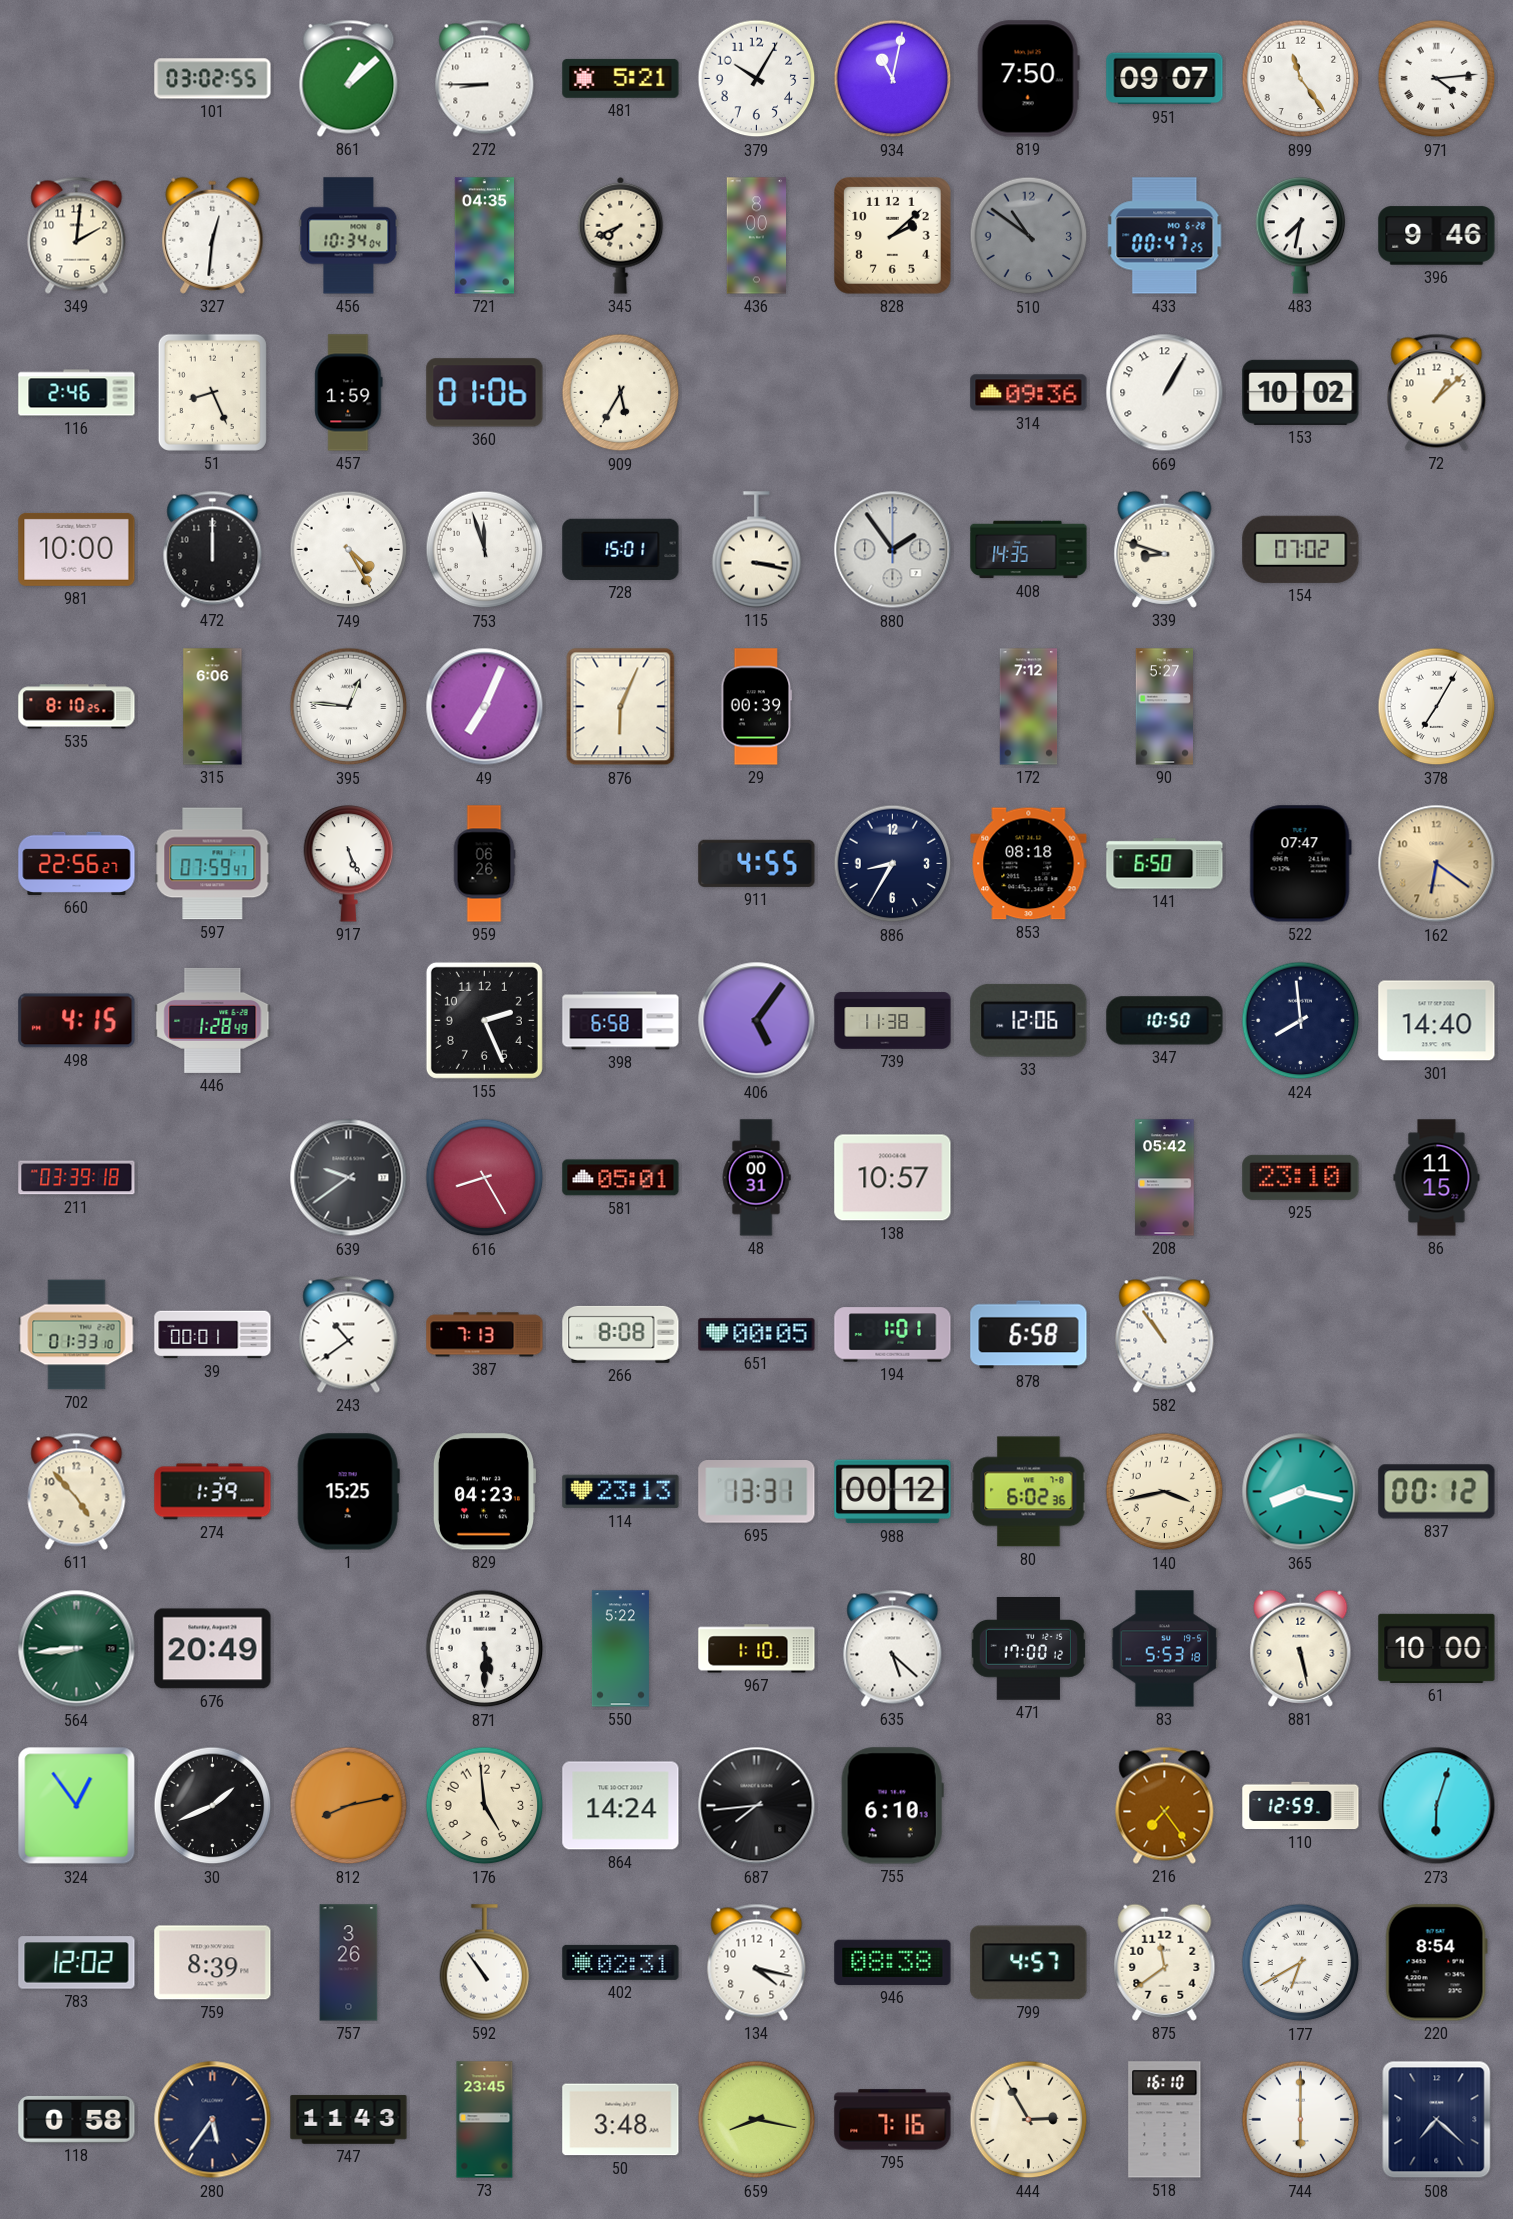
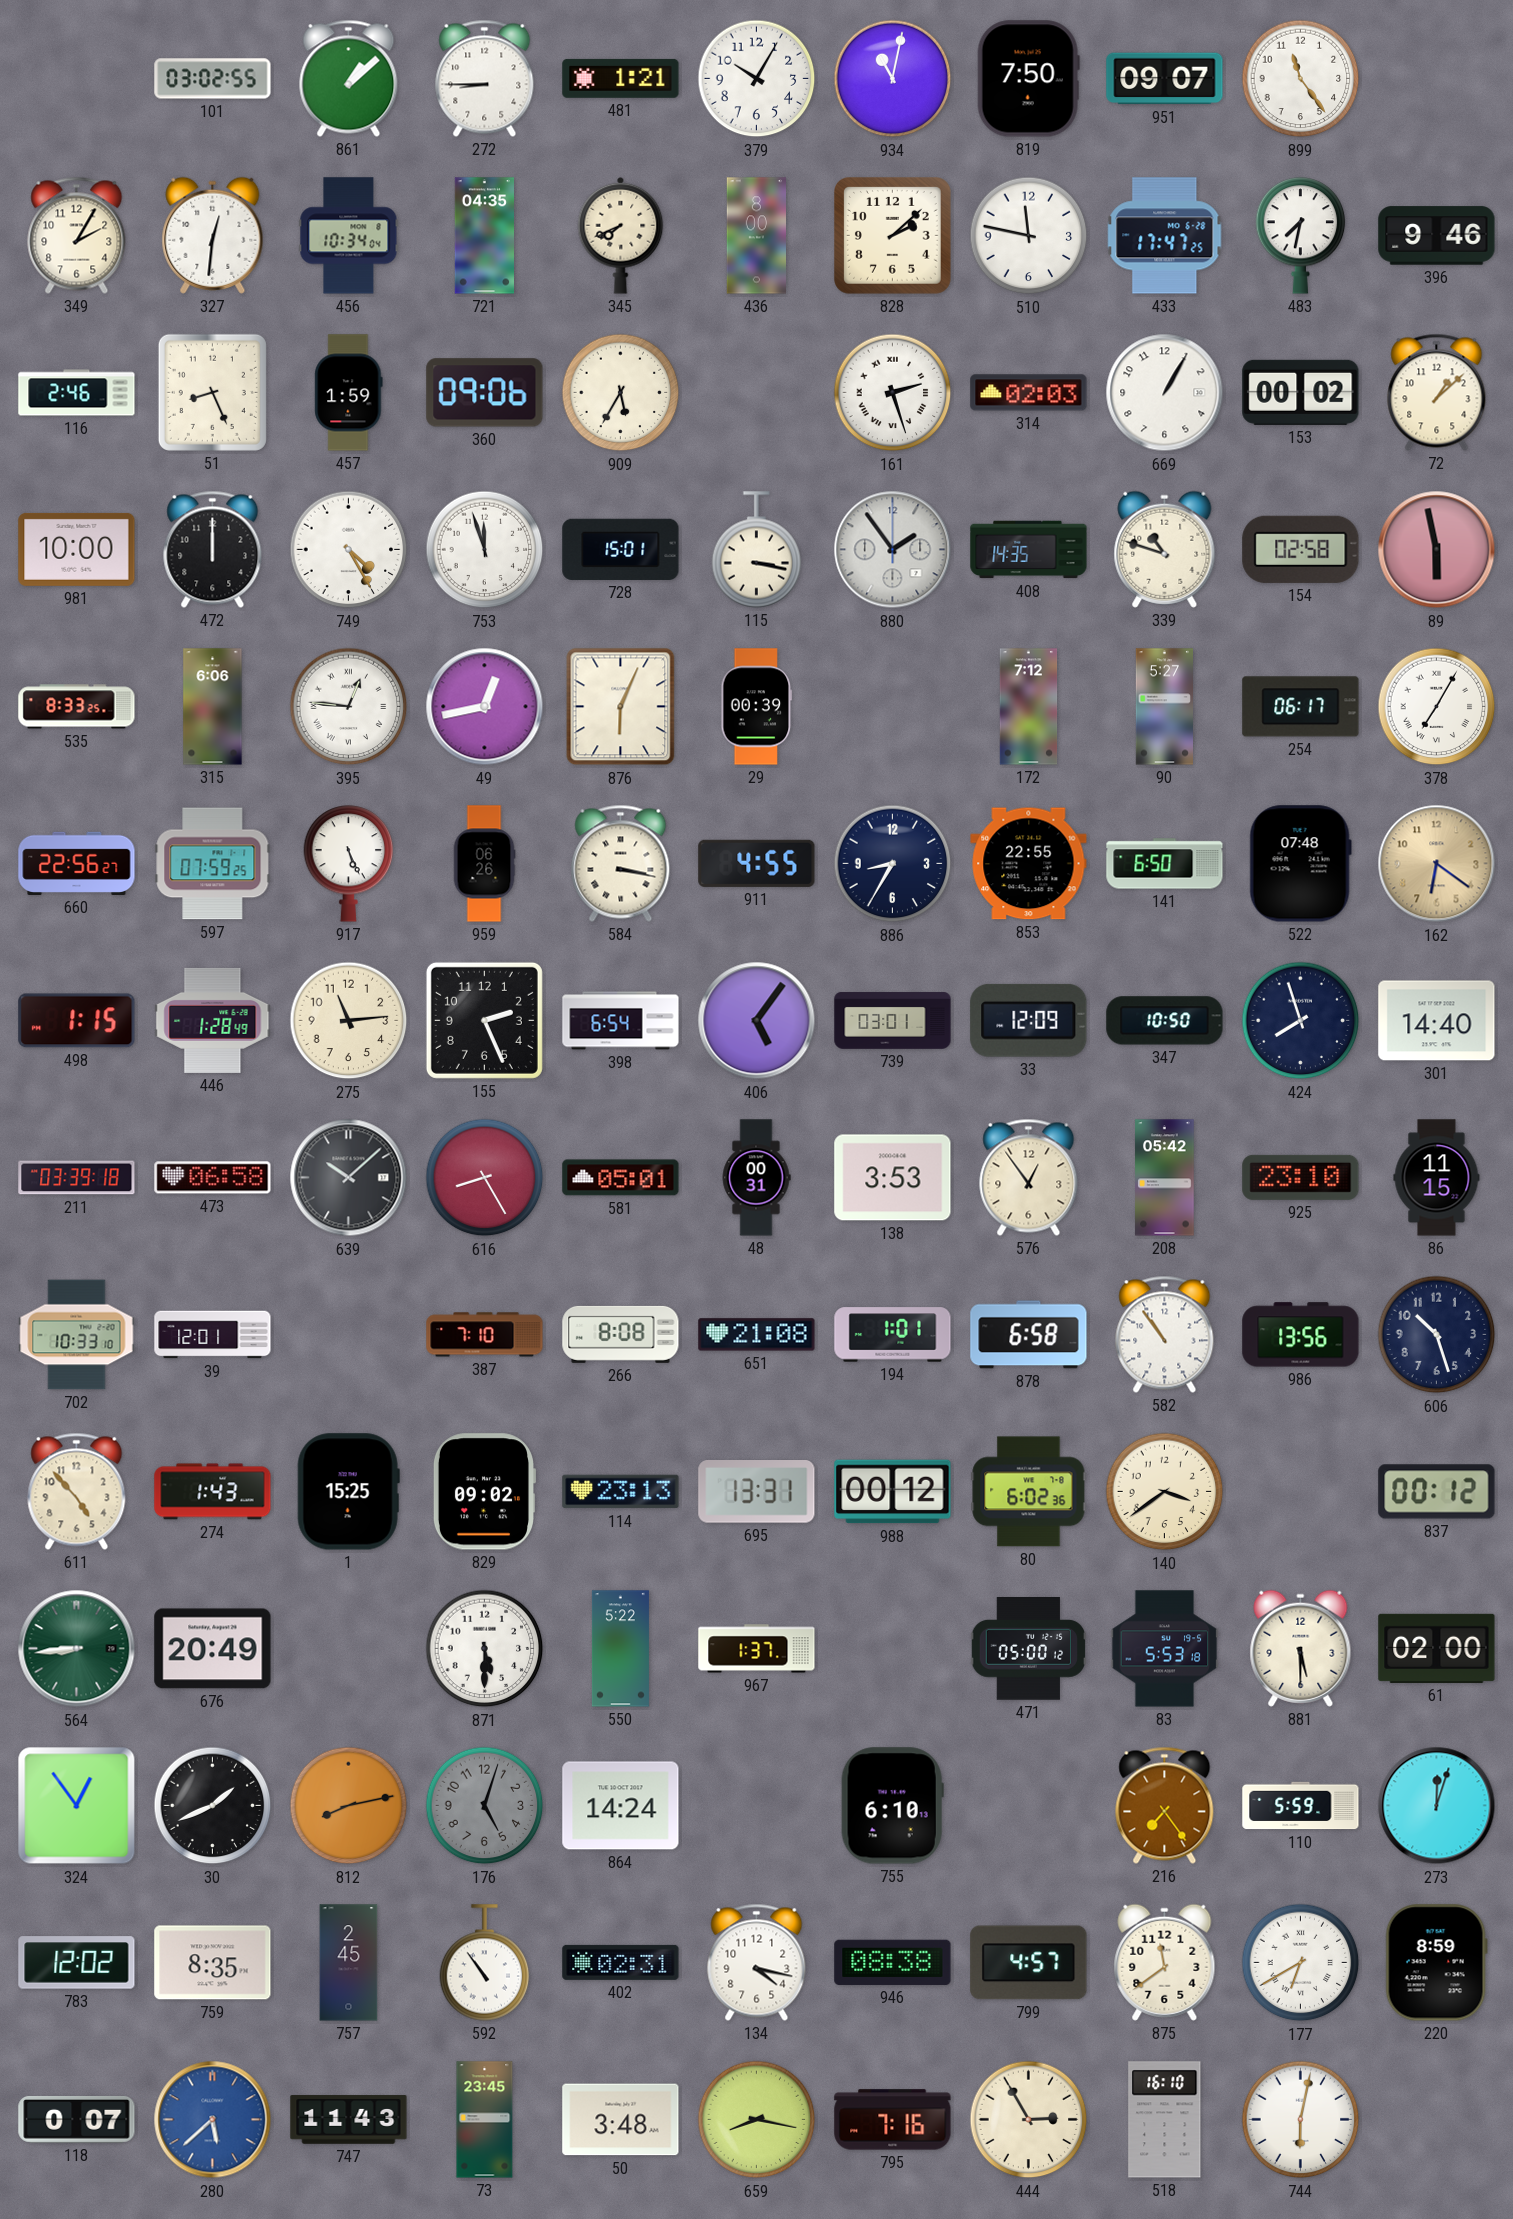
481: 5:21 -> 1:21
971: 4:14 -> none
349: 2:01 -> 2:05
510: 10:51 -> 11:47
510 dial: grey -> white
433: 00:47 -> 17:47
360: 01:06 -> 09:06
161: none -> 2:27
314: 09:36 -> 02:03
153: 10:02 -> 00:02
339: 8:48 -> 10:48
154: 07:02 -> 02:58
89: none -> 5:58
535: 8:10 -> 8:33
49: 7:04 -> 12:43
254: none -> 06:17
597: 07:59:47 -> 07:59:25
584: none -> 3:17
853: 08:18 -> 22:55
522: 07:47 -> 07:48
498: 4:15 -> 1:15
275: none -> 11:14
398: 6:58 -> 6:54
739: 11:38 -> 03:01
33: 12:06 -> 12:09
424: 7:59 -> 7:57
473: none -> 06:58
639: 9:39 -> 10:08
138: 10:57 -> 3:53
576: none -> 12:54
702: 01:33 -> 10:33
39: 00:01 -> 12:01
243: 10:39 -> none
387: 7:13 -> 7:10
651: 00:05 -> 21:08
986: none -> 13:56
606: none -> 10:27
274: 1:39 -> 1:43
829: 04:23 -> 09:02
140: 3:43 -> 3:39
365: 8:17 -> none
967: 1:10 -> 1:37
635: 5:22 -> none
471: 17:00 -> 05:00
881: 5:28 -> 5:30
61: 10:00 -> 02:00
176: 4:59 -> 5:03
176 dial: cream -> grey
687: 7:44 -> none
110: 12:59 -> 5:59
273: 6:03 -> 12:03
759: 8:39 -> 8:35
757: 3:26 -> 2:45
220: 8:54 -> 8:59
118: 0:58 -> 0:07
280: 5:36 -> 5:38
280 dial: navy -> blue
744: 6:00 -> 6:02
508: 7:22 -> none
